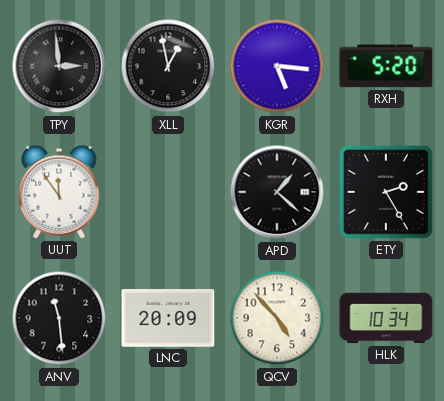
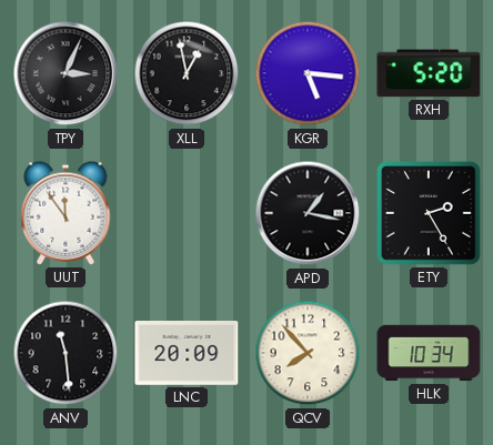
TPY: 2:59 -> 3:04
APD: 1:22 -> 1:17
QCV: 4:53 -> 7:53
